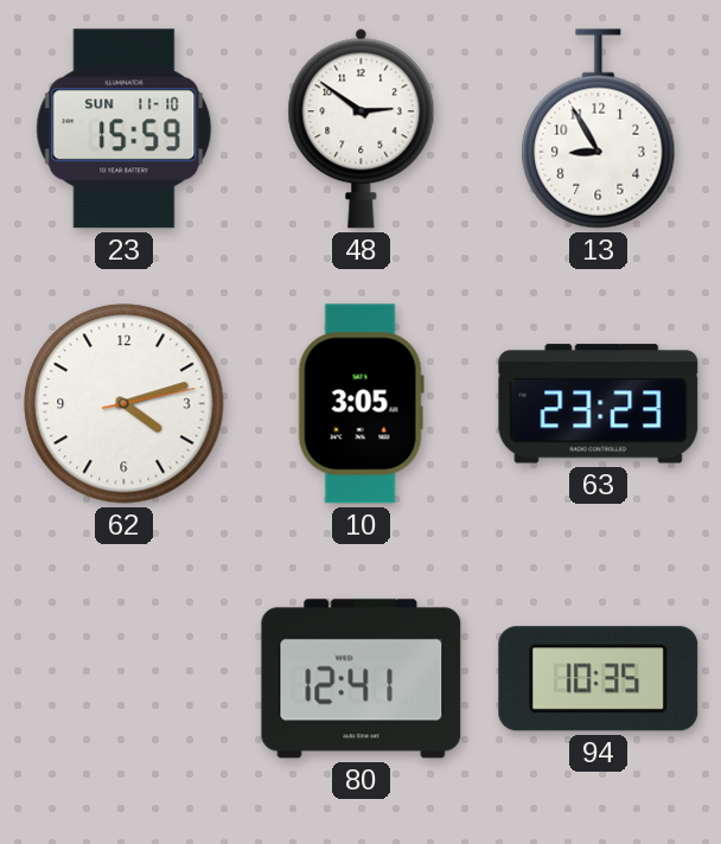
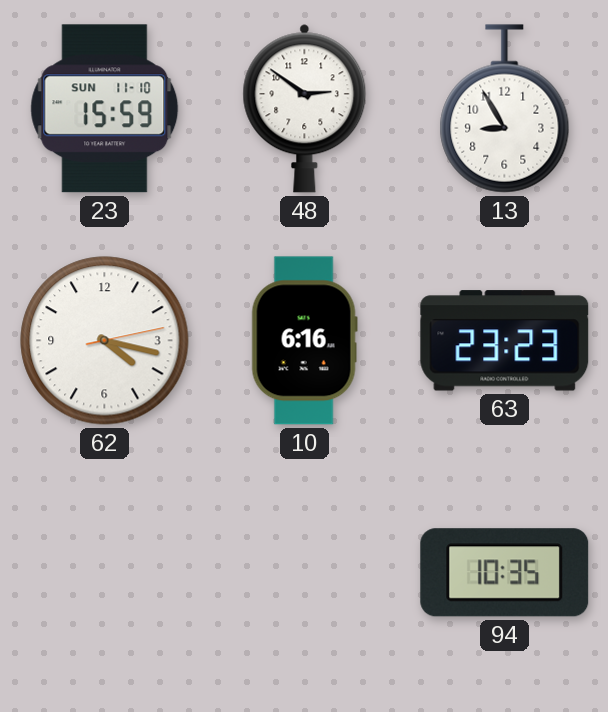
62: 4:12 -> 4:17
10: 3:05 -> 6:16
80: 12:41 -> none
